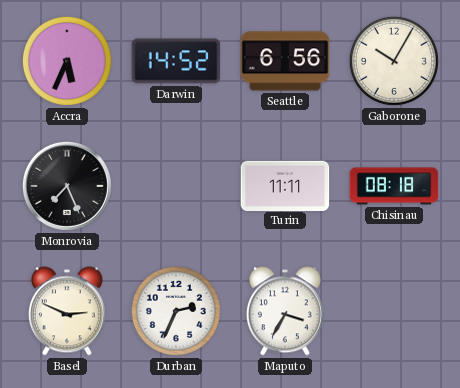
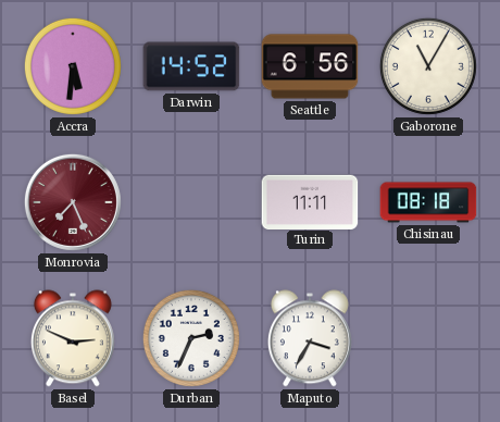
Accra: 5:34 -> 5:31
Gaborone: 10:05 -> 11:05
Monrovia dial: black -> burgundy
